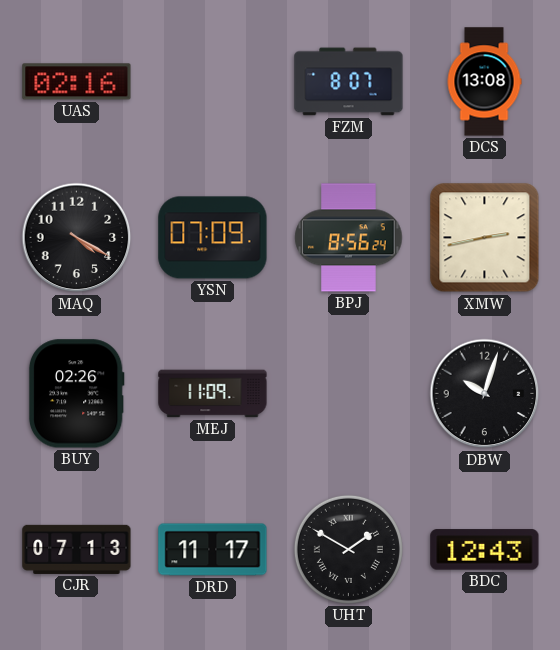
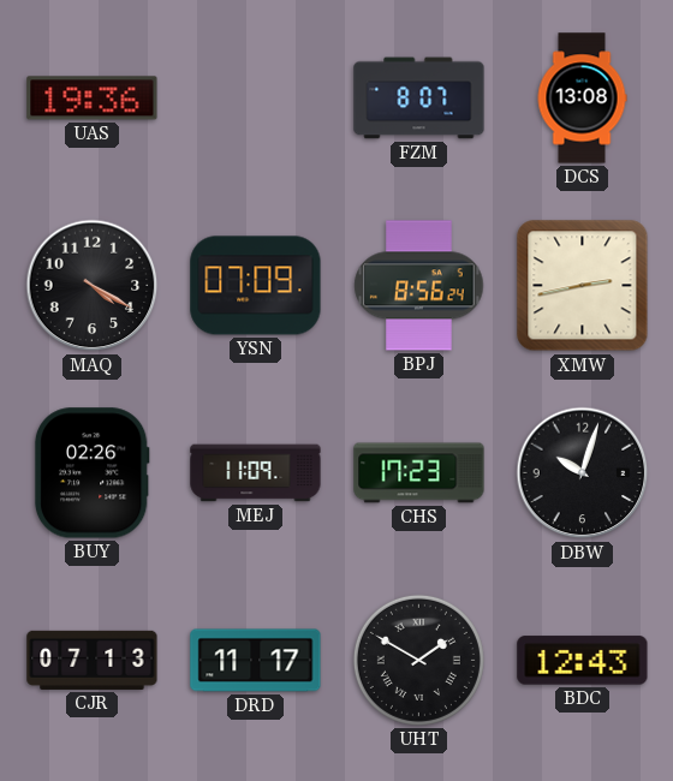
UAS: 02:16 -> 19:36
CHS: none -> 17:23
